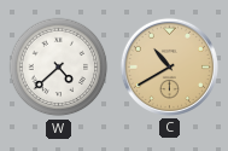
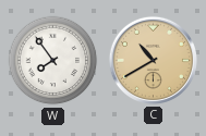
W: 4:38 -> 7:54
